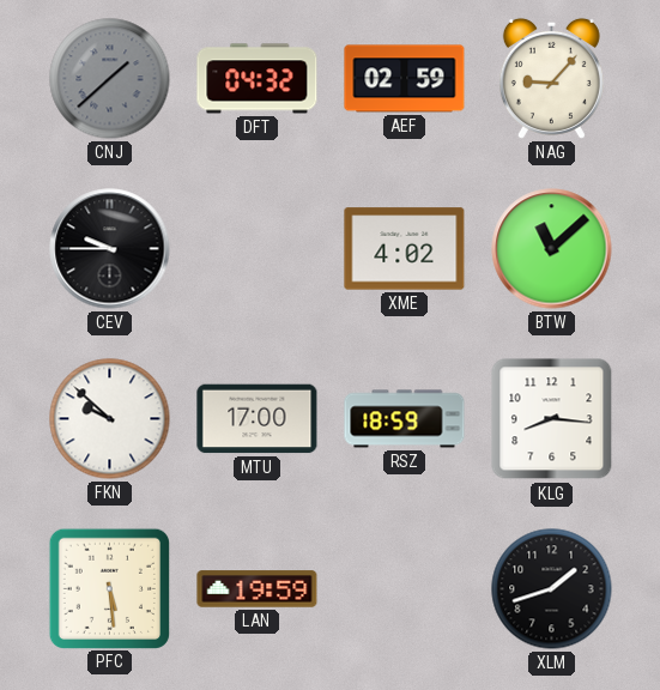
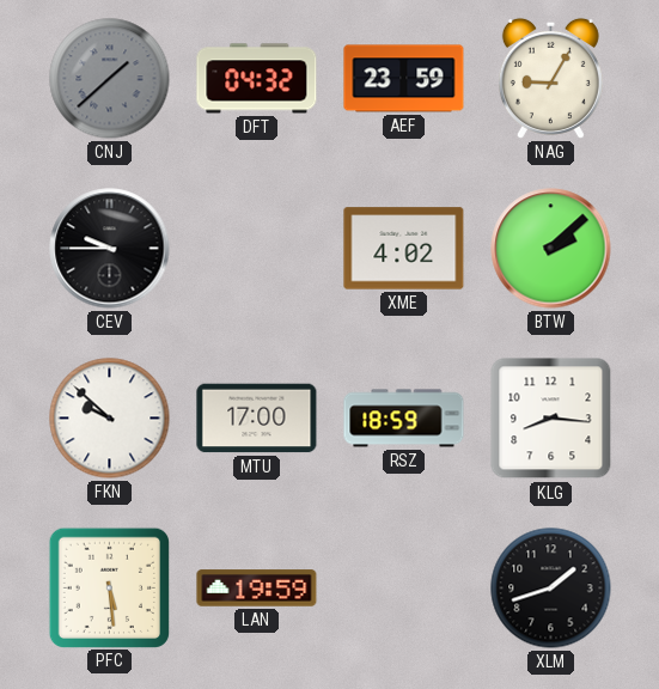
AEF: 02:59 -> 23:59
NAG: 9:07 -> 9:05
BTW: 11:08 -> 2:08
